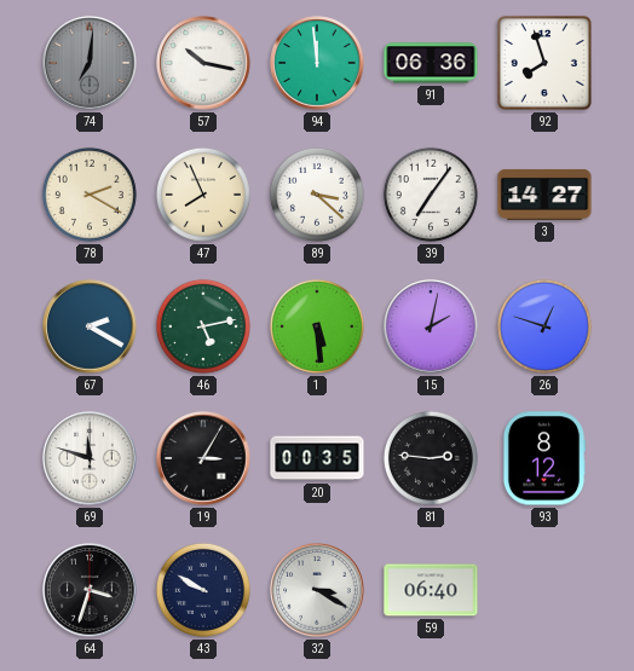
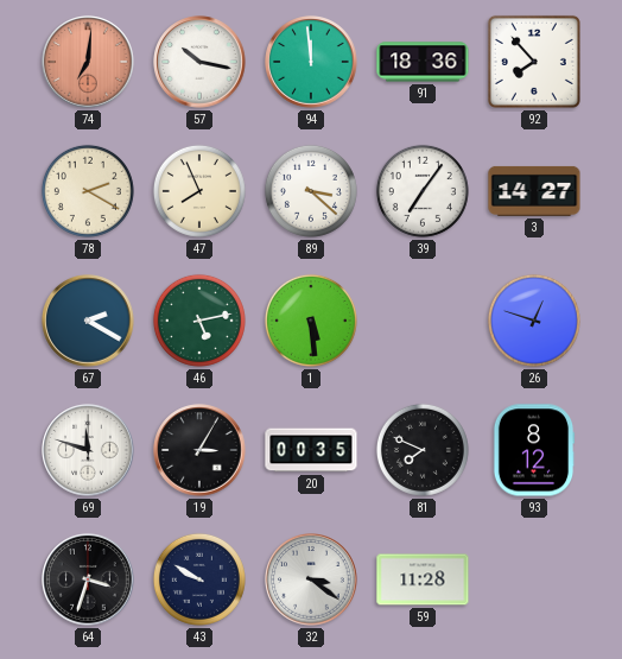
74 dial: grey -> salmon
91: 06:36 -> 18:36
92: 7:57 -> 7:53
15: 2:02 -> none
81: 2:46 -> 7:49
32: 3:20 -> 3:21
59: 06:40 -> 11:28
